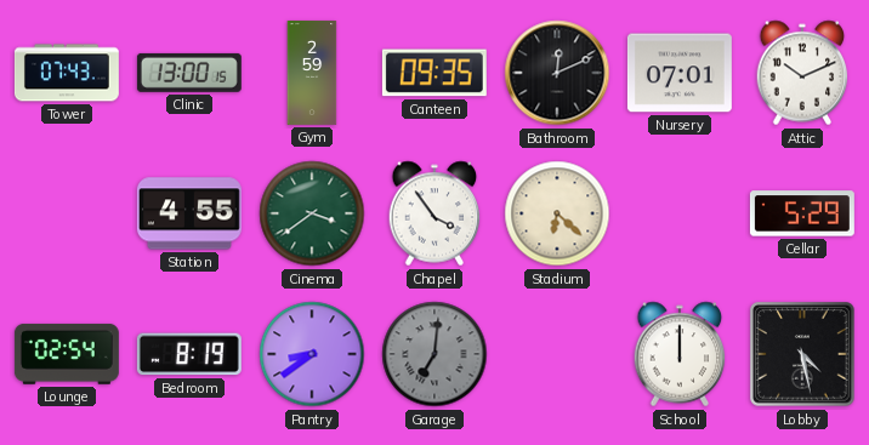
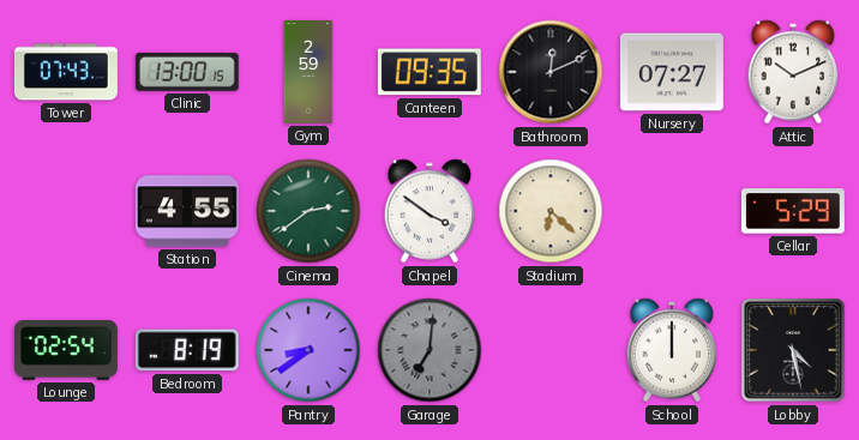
Nursery: 07:01 -> 07:27
Cinema: 3:39 -> 2:39
Chapel: 3:54 -> 3:51
